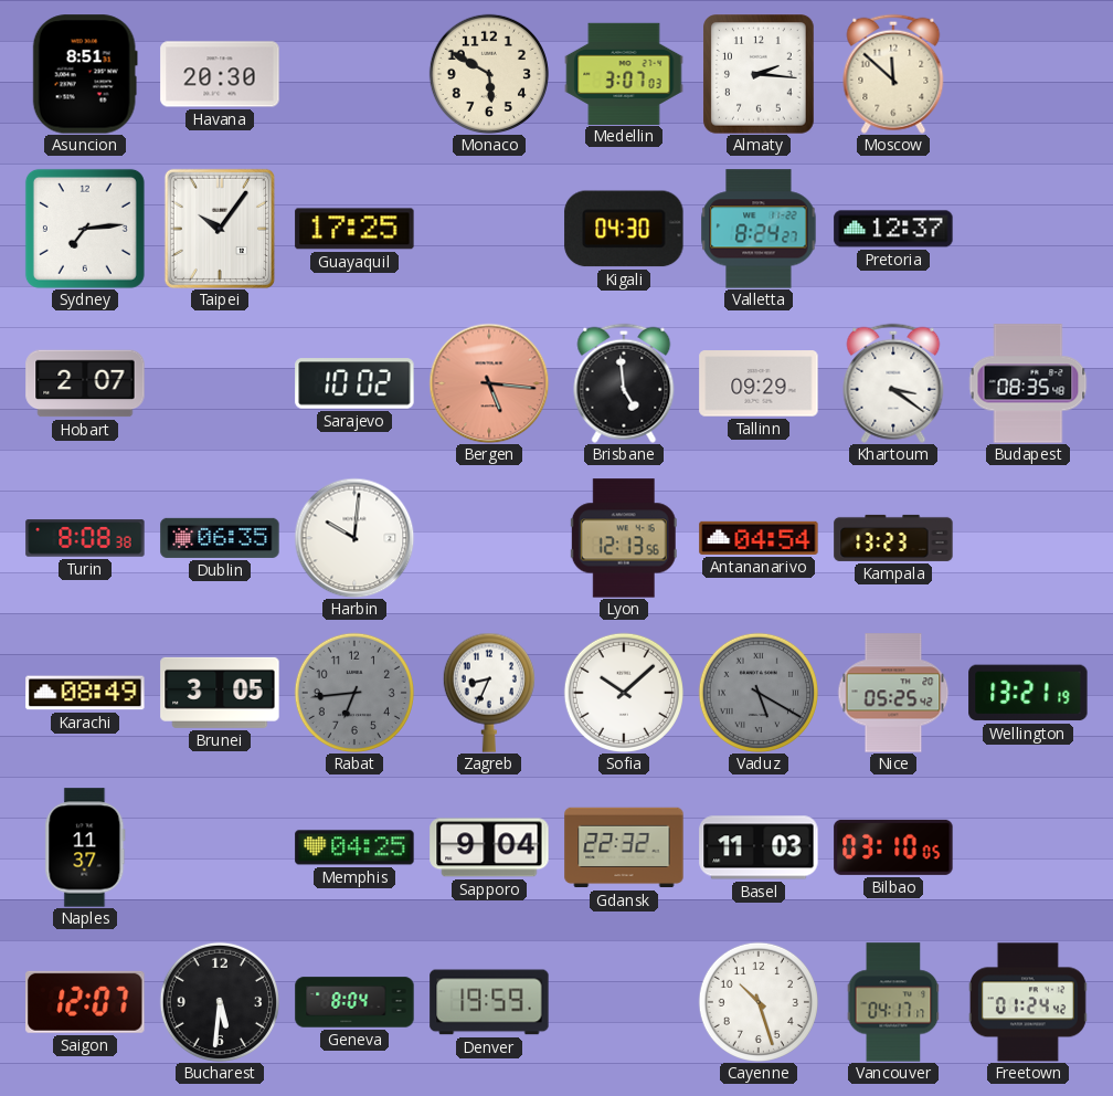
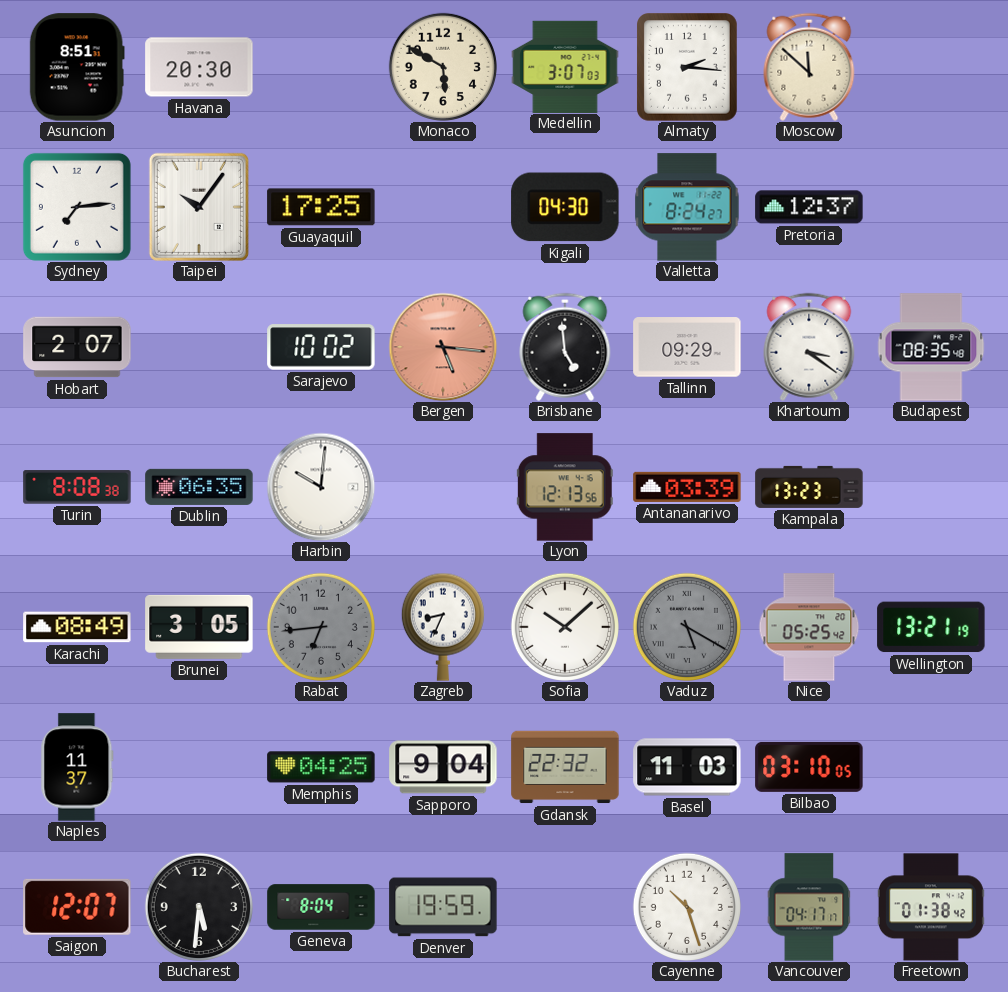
Antananarivo: 04:54 -> 03:39
Freetown: 01:24 -> 01:38
